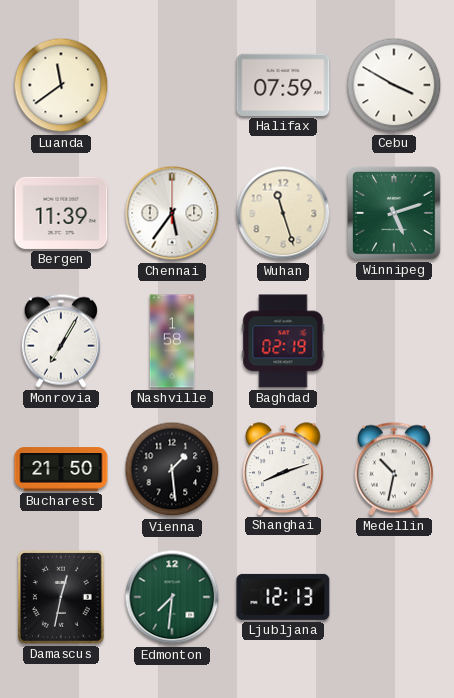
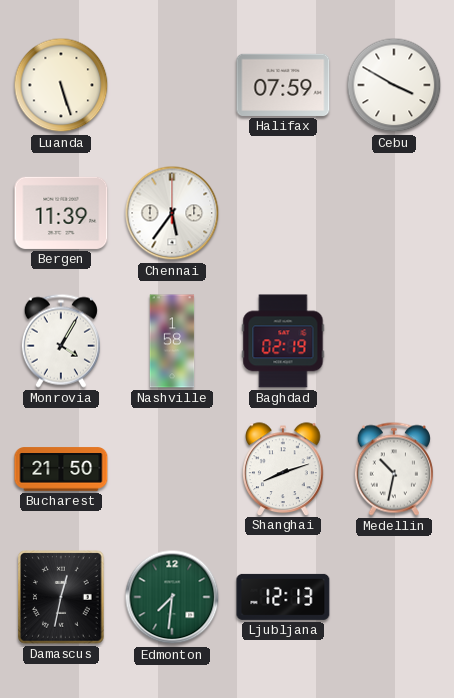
Luanda: 11:39 -> 5:27
Wuhan: 11:27 -> none
Winnipeg: 5:12 -> none
Monrovia: 7:05 -> 4:05
Vienna: 1:29 -> none
